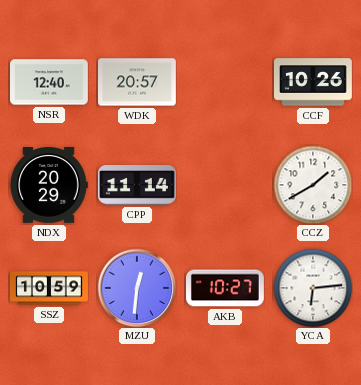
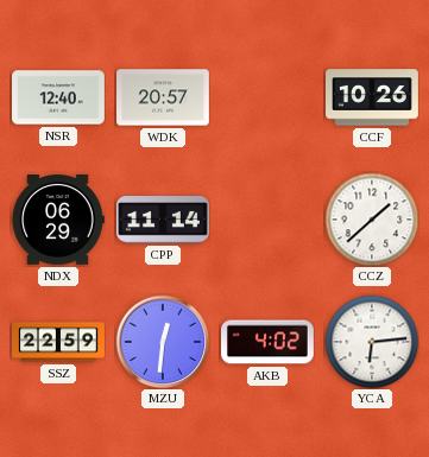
NDX: 20:29 -> 06:29
CCZ: 1:40 -> 1:38
SSZ: 10:59 -> 22:59
AKB: 10:27 -> 4:02
